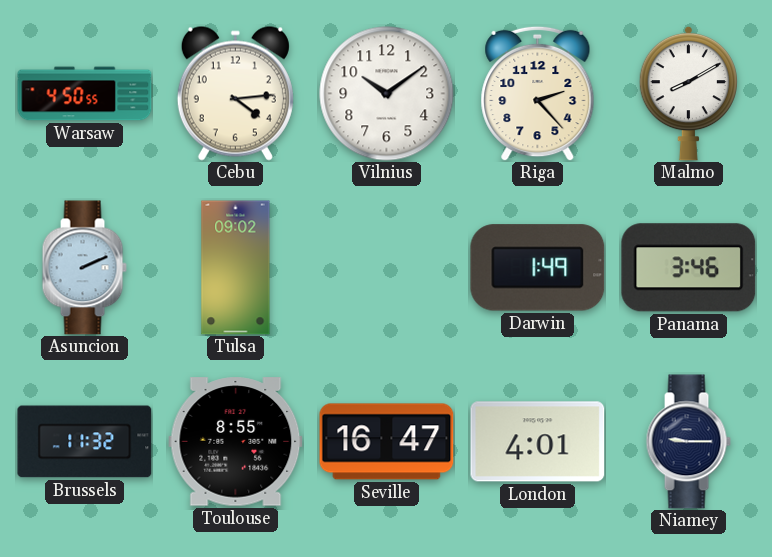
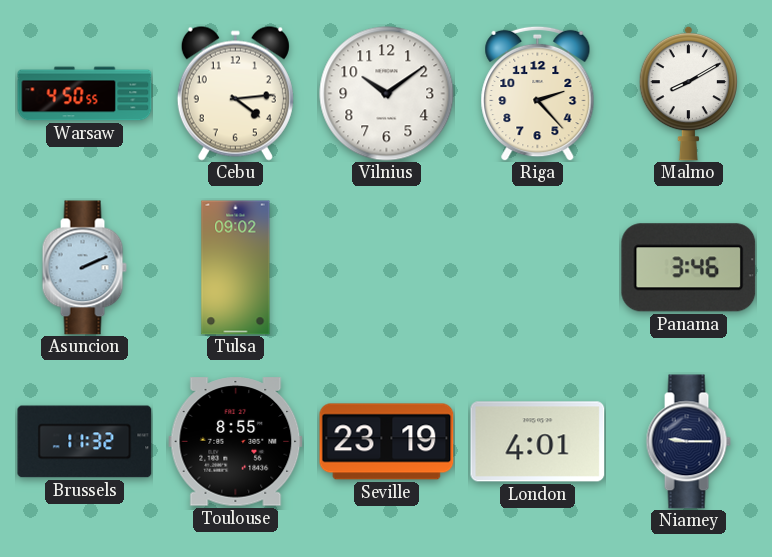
Darwin: 1:49 -> none
Seville: 16:47 -> 23:19
